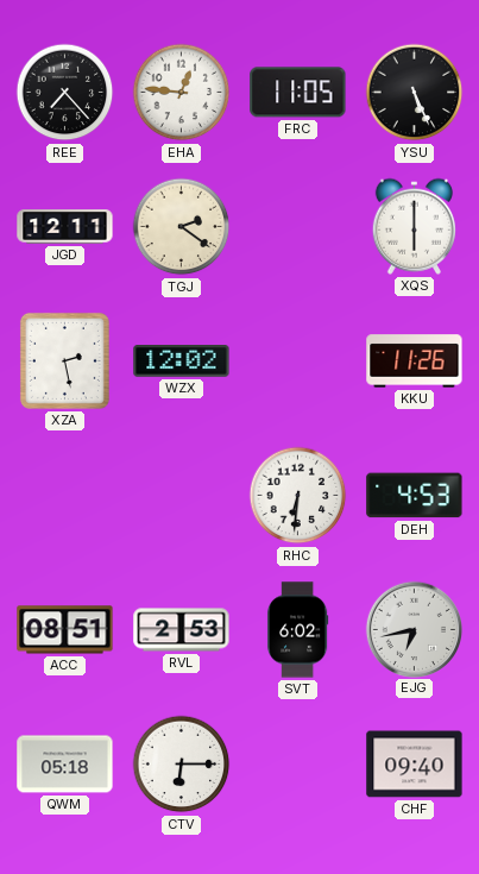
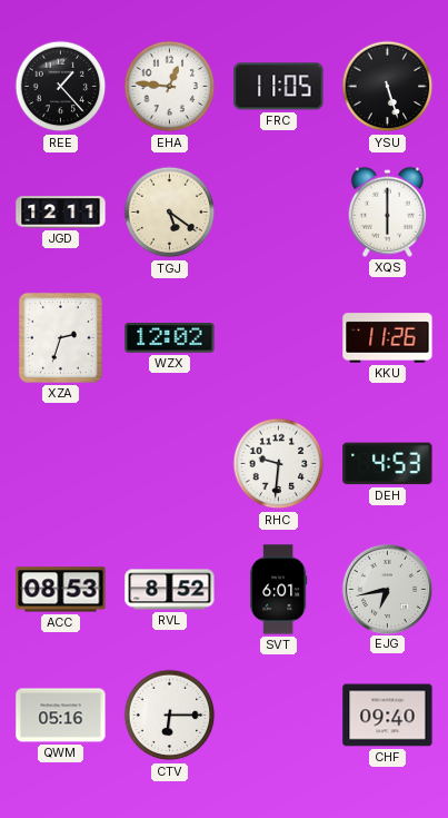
REE: 7:23 -> 1:23
YSU: 5:26 -> 5:27
TGJ: 2:21 -> 5:21
XZA: 2:28 -> 2:33
RHC: 6:31 -> 9:31
ACC: 08:51 -> 08:53
RVL: 2:53 -> 8:52
SVT: 6:02 -> 6:01
QWM: 05:18 -> 05:16
